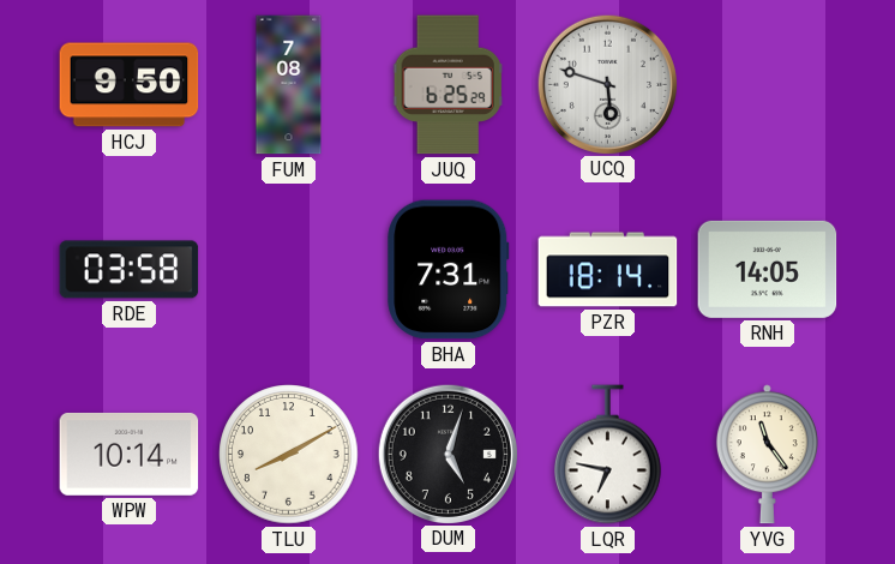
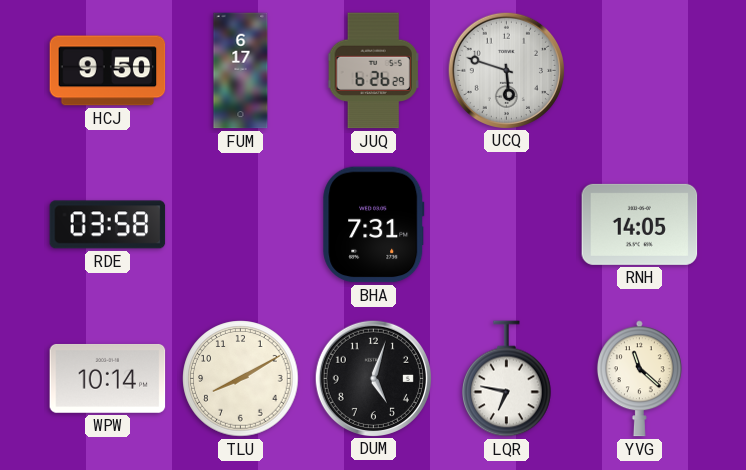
FUM: 7:08 -> 6:17
JUQ: 6:25 -> 6:26
PZR: 18:14 -> none
YVG: 11:24 -> 11:22
